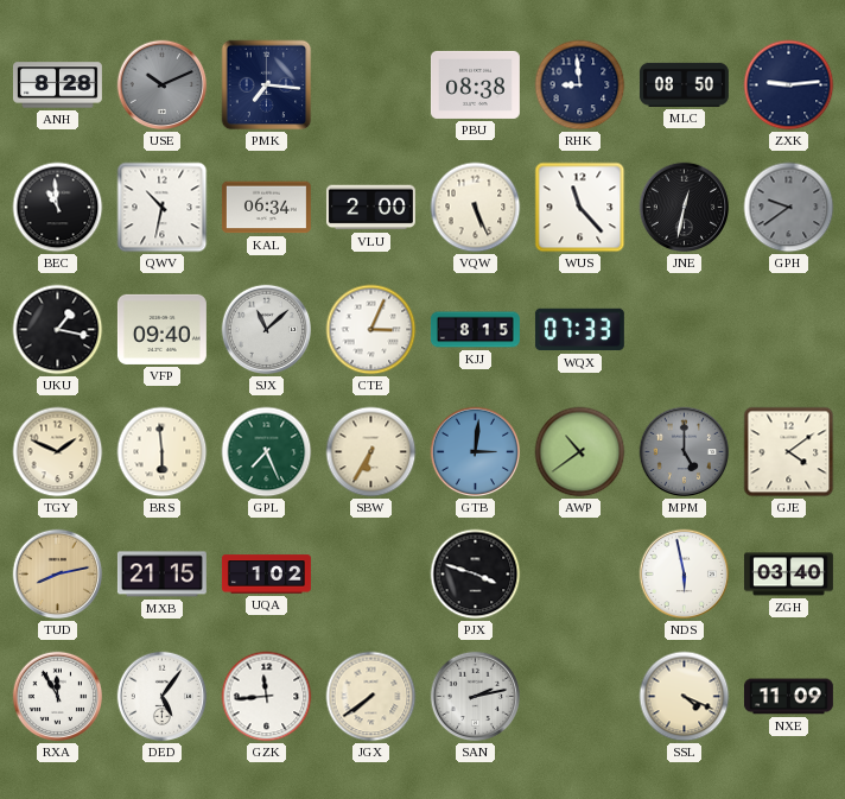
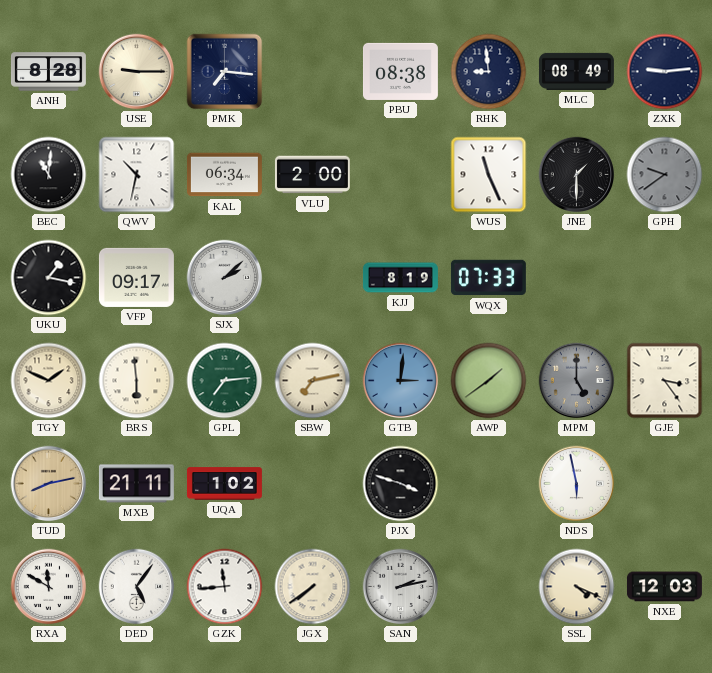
USE: 10:11 -> 9:15
USE dial: grey -> cream
MLC: 08:50 -> 08:49
BEC: 10:59 -> 11:01
VQW: 5:26 -> none
WUS: 11:23 -> 11:26
JNE: 12:32 -> 1:30
VFP: 09:40 -> 09:17
SJX: 11:08 -> 2:08
CTE: 3:04 -> none
KJJ: 8:15 -> 8:19
GPL: 7:26 -> 7:14
SBW: 6:35 -> 7:13
AWP: 10:39 -> 1:39
GJE: 4:09 -> 3:24
MXB: 21:15 -> 21:11
ZGH: 03:40 -> none
RXA: 11:55 -> 11:50
NXE: 11:09 -> 12:03
